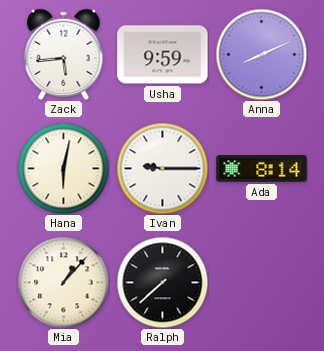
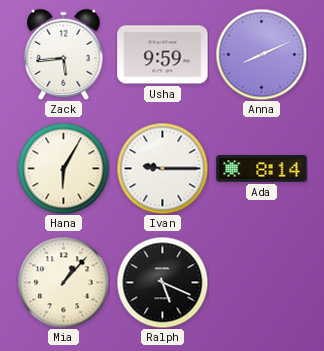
Hana: 6:02 -> 6:05
Ralph: 7:38 -> 5:19
